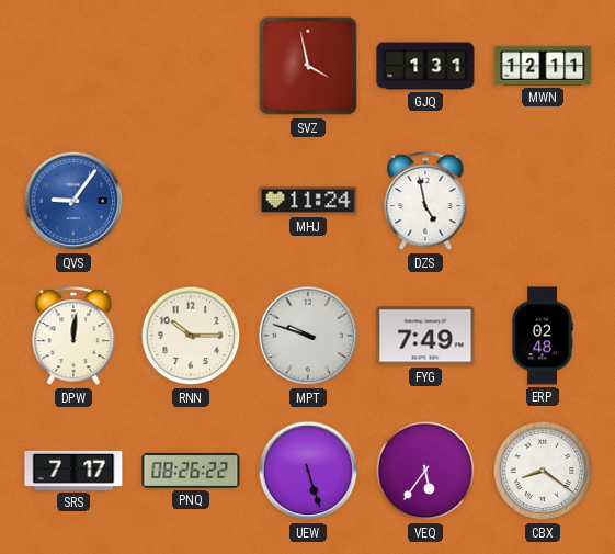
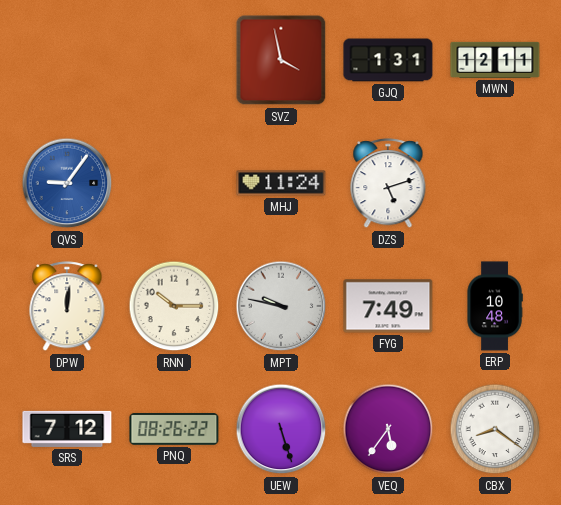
DZS: 4:58 -> 5:12
MPT: 9:48 -> 9:47
ERP: 02:48 -> 10:48
SRS: 7:17 -> 7:12
